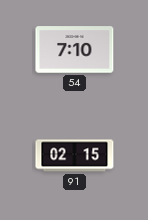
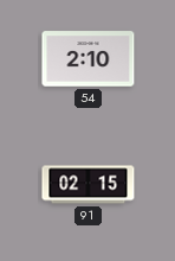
54: 7:10 -> 2:10
